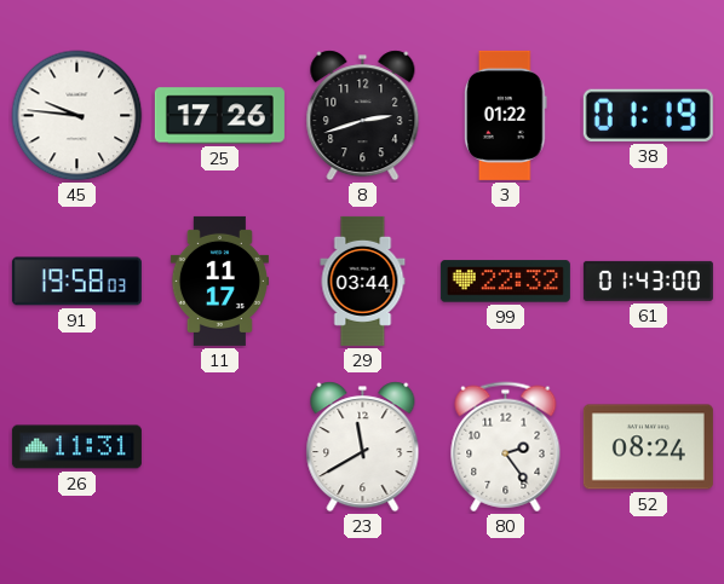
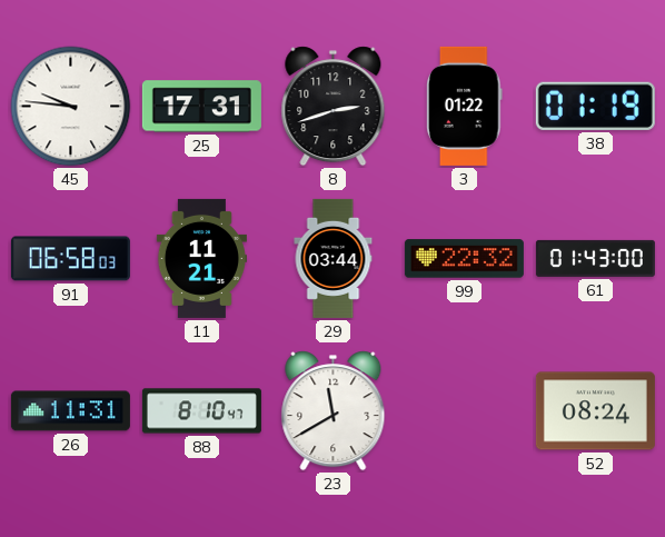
25: 17:26 -> 17:31
91: 19:58 -> 06:58
11: 11:17 -> 11:21
88: none -> 8:10
80: 2:24 -> none
